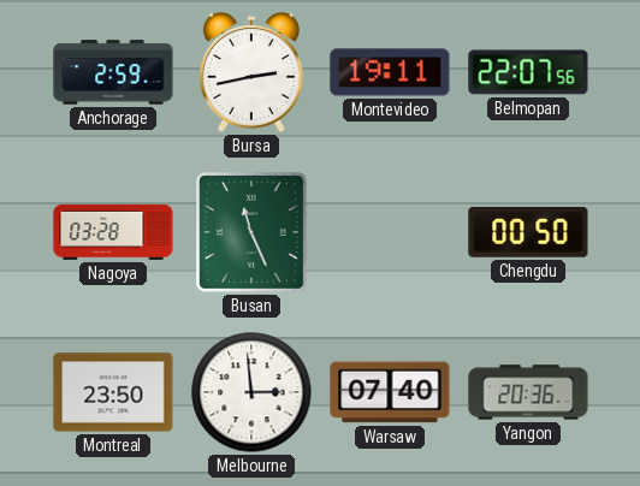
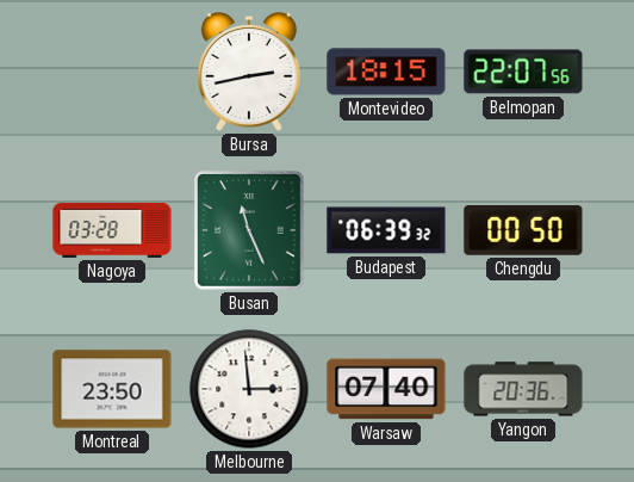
Anchorage: 2:59 -> none
Montevideo: 19:11 -> 18:15
Budapest: none -> 06:39
